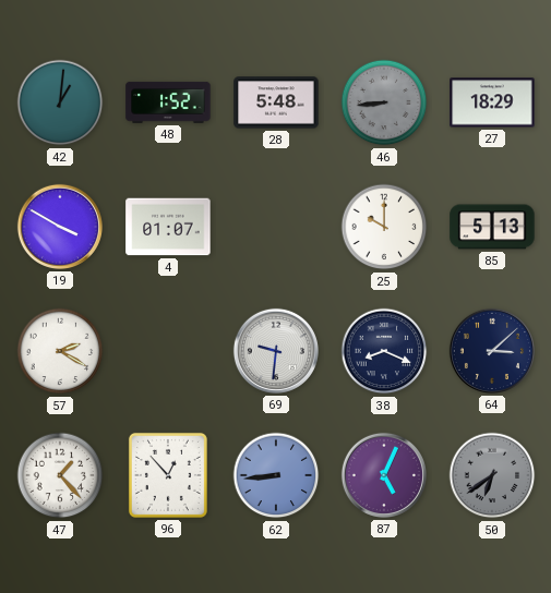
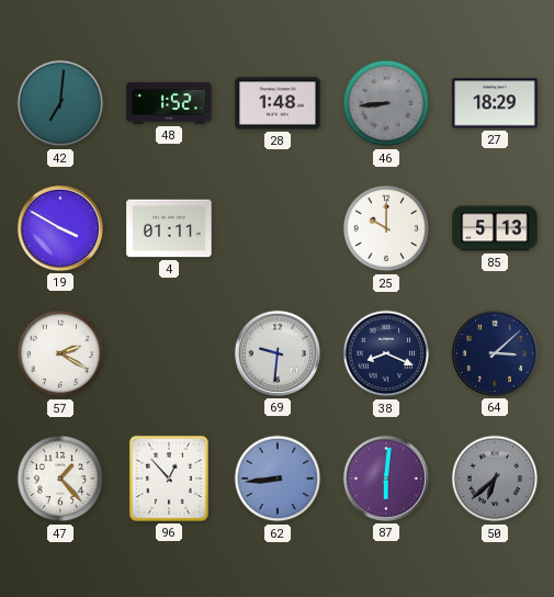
42: 1:01 -> 7:01
28: 5:48 -> 1:48
4: 01:07 -> 01:11
87: 5:04 -> 6:01
50: 6:39 -> 6:38
